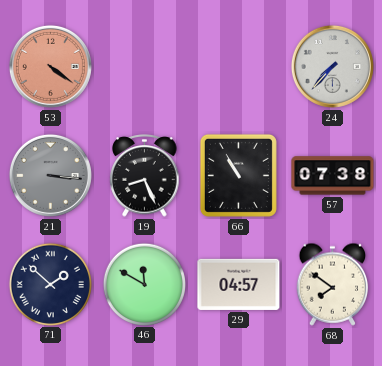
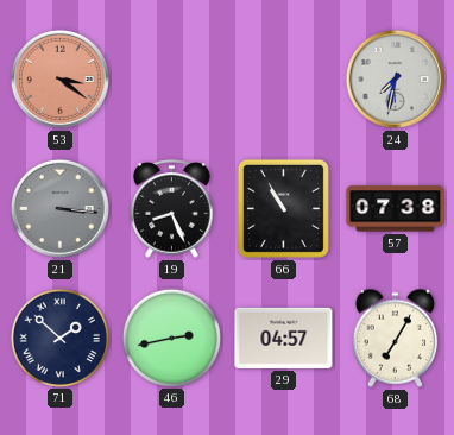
53: 4:21 -> 3:21
24: 7:37 -> 7:32
46: 11:50 -> 2:43
68: 7:51 -> 7:05
